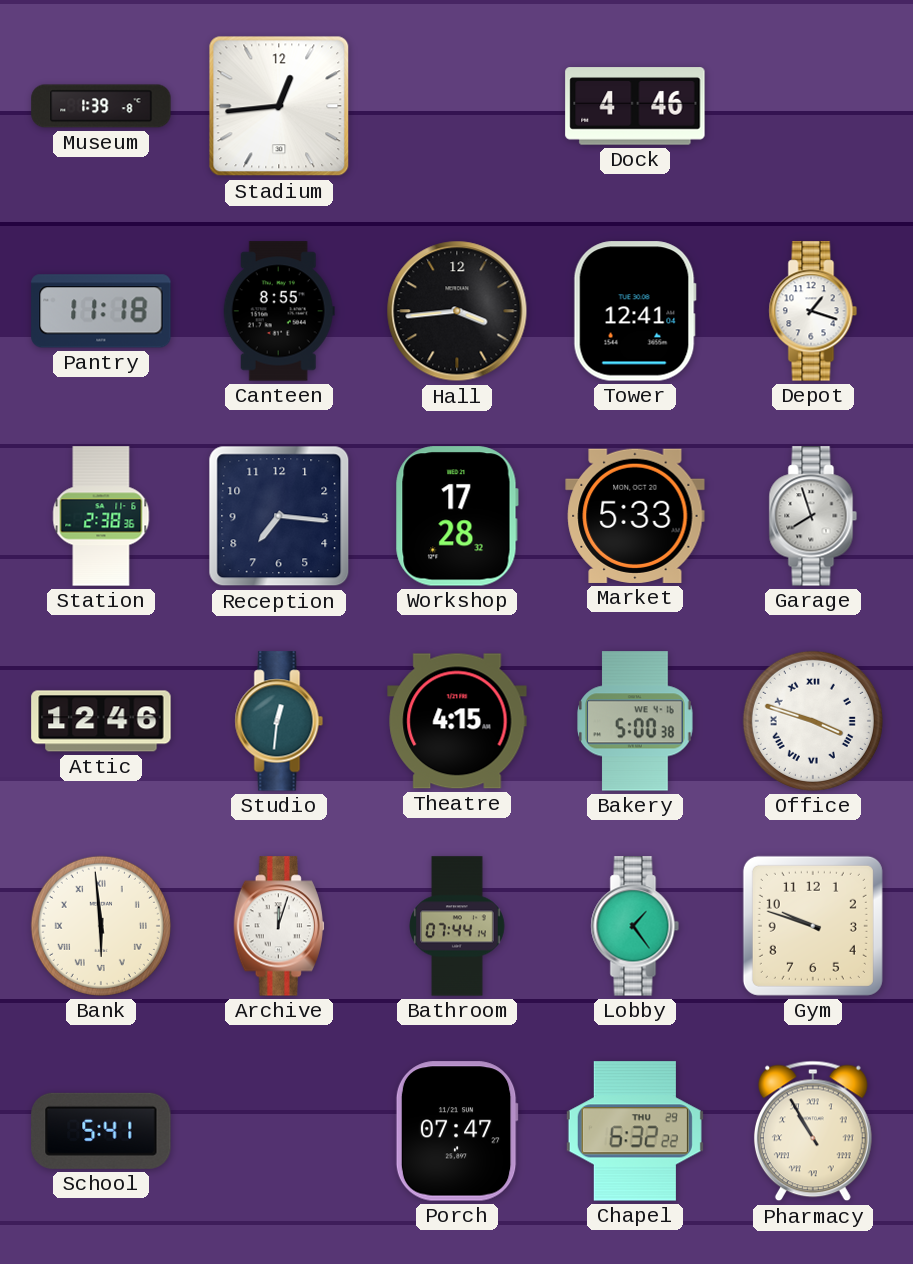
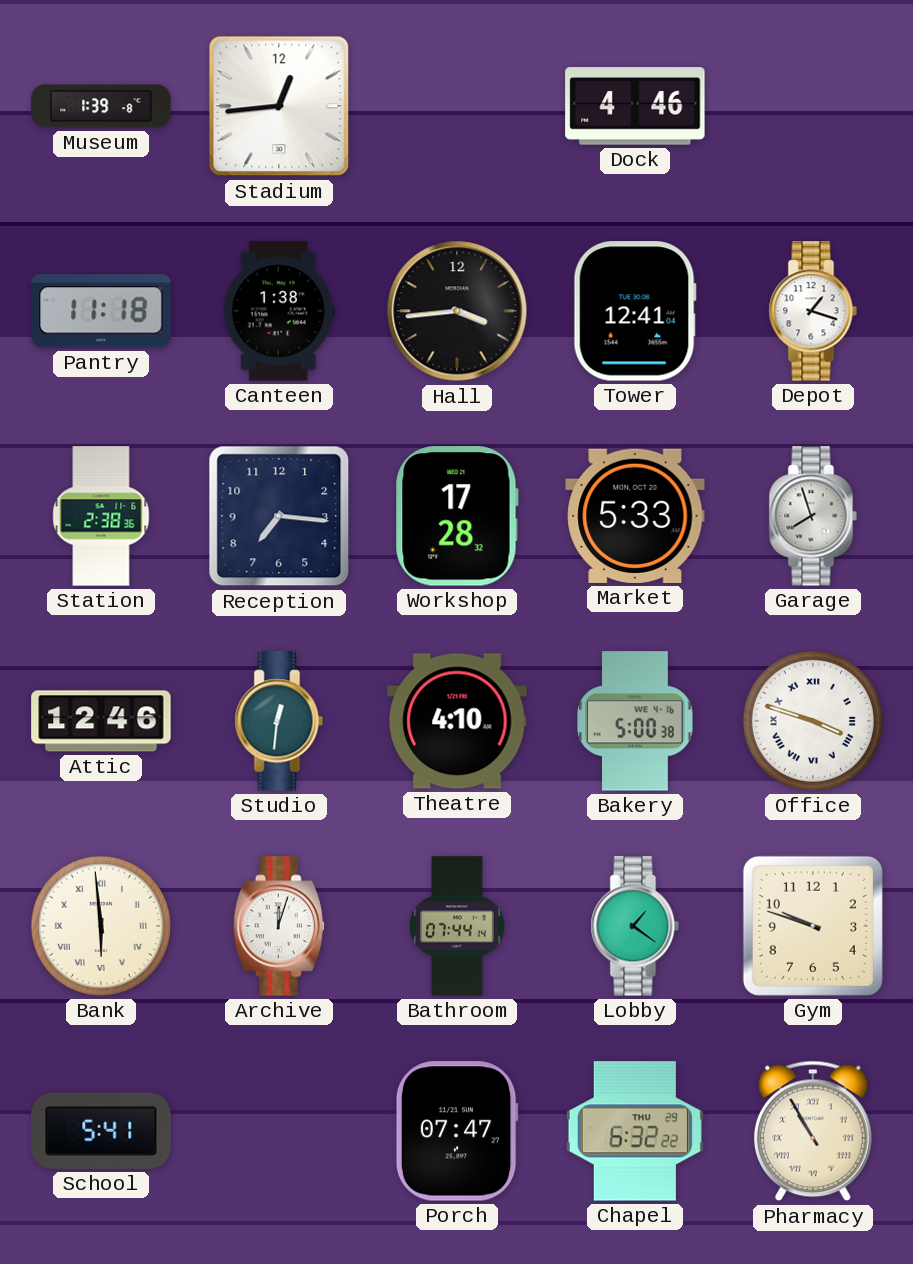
Canteen: 8:55 -> 1:38
Theatre: 4:15 -> 4:10
Lobby: 1:24 -> 1:21
